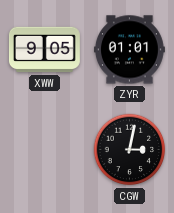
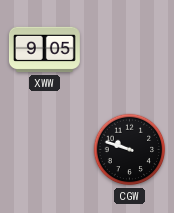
ZYR: 01:01 -> none
CGW: 3:02 -> 9:48
